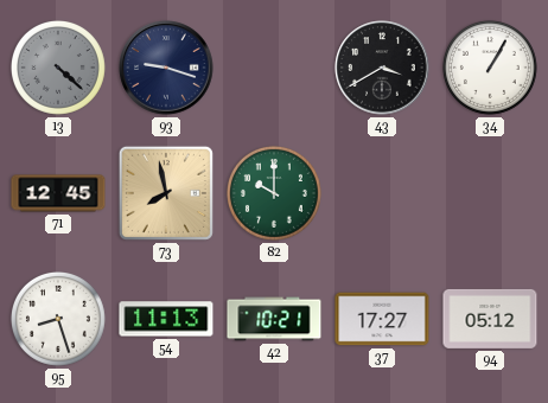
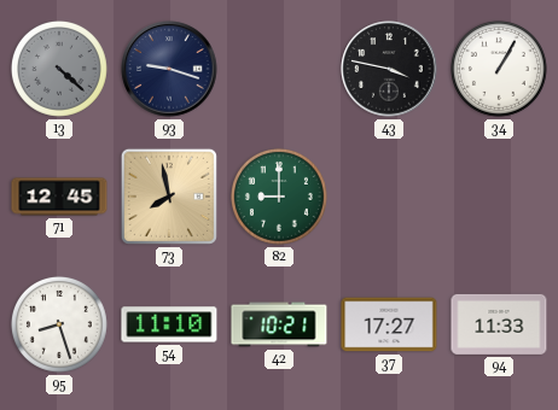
43: 3:40 -> 3:47
82: 10:00 -> 9:00
54: 11:13 -> 11:10
94: 05:12 -> 11:33
